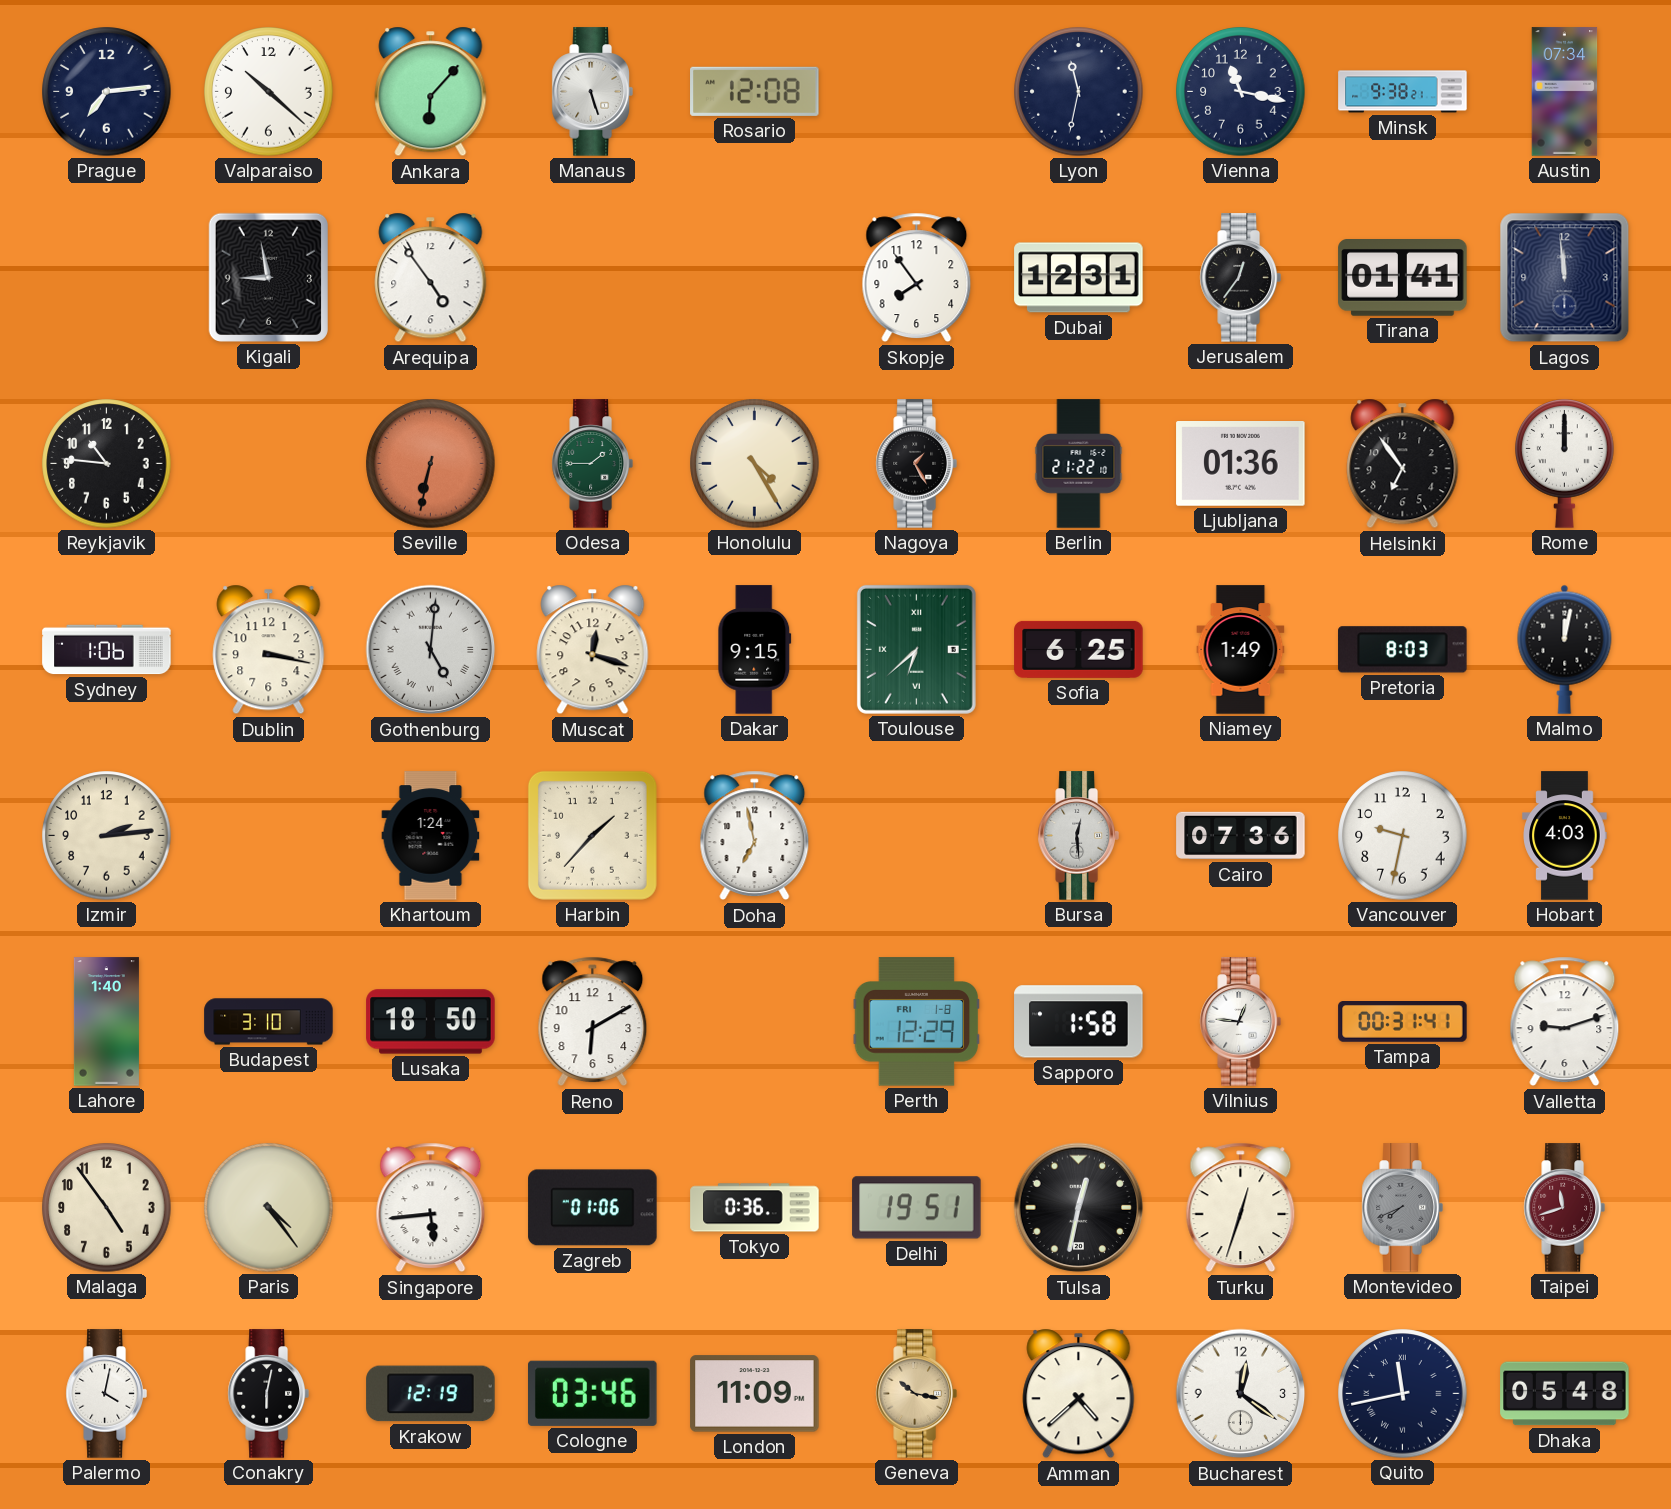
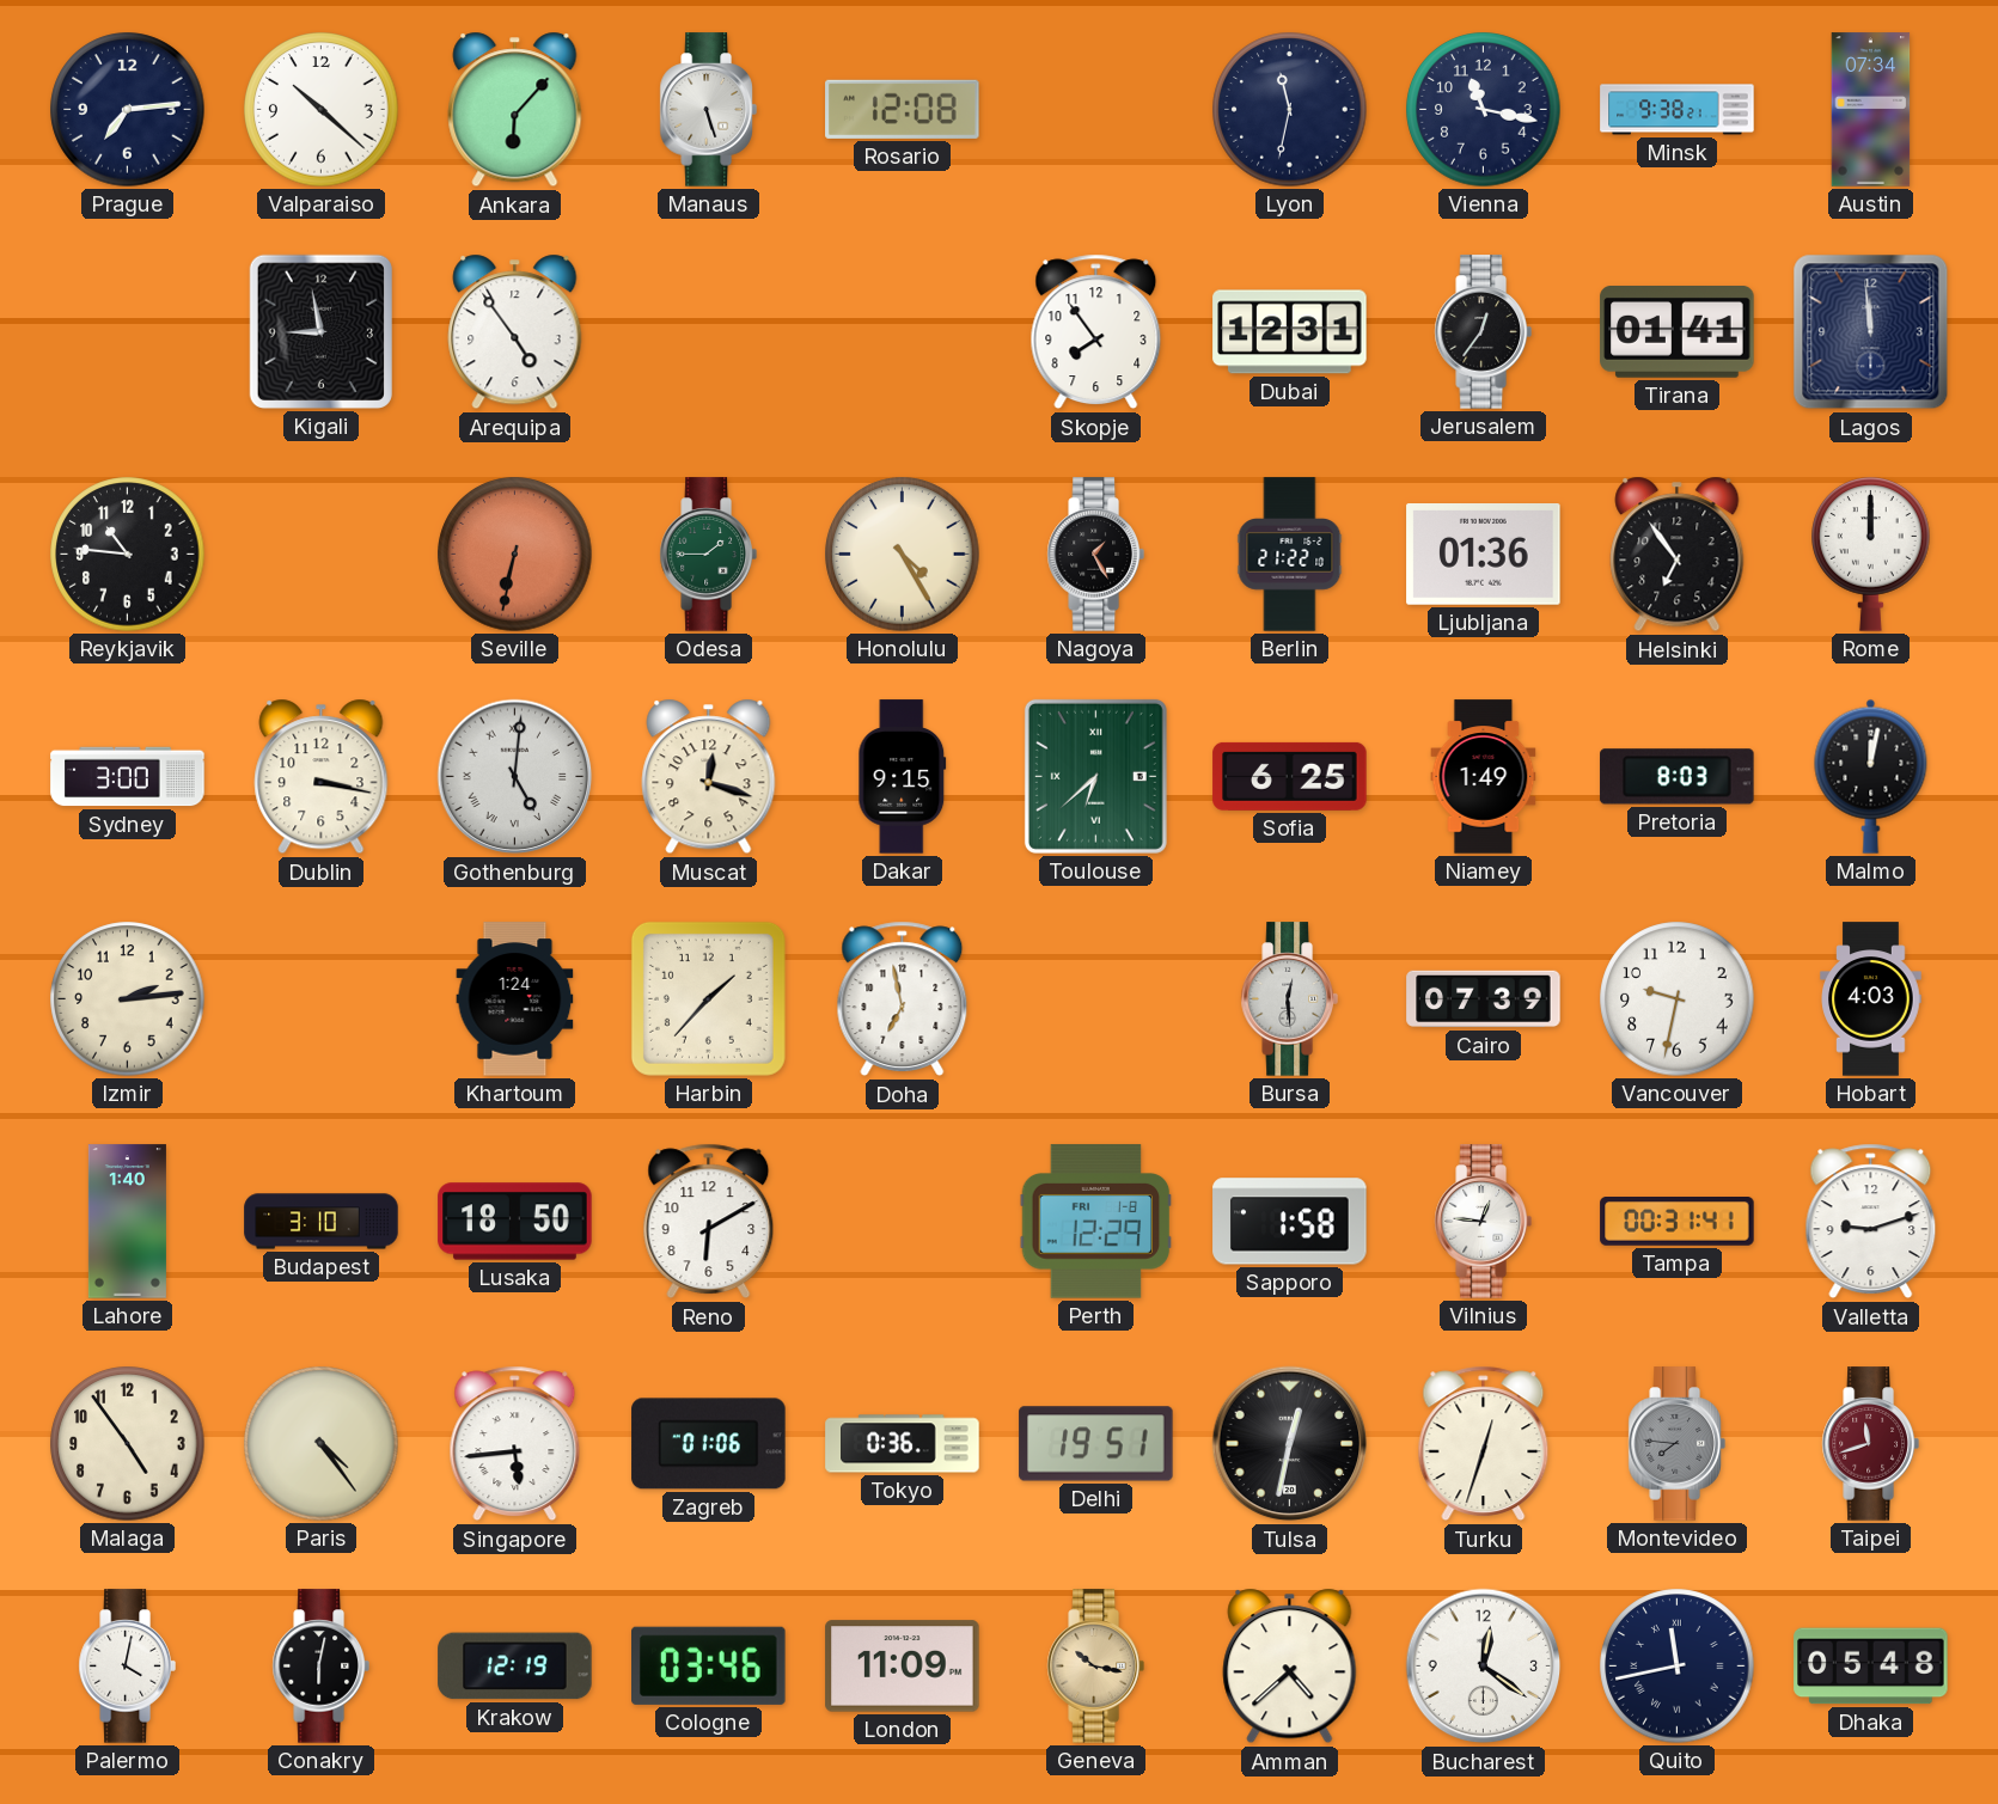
Sydney: 1:06 -> 3:00
Cairo: 07:36 -> 07:39
Montevideo: 7:41 -> 7:46
